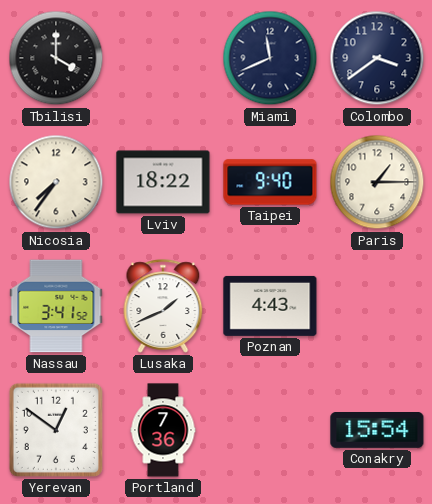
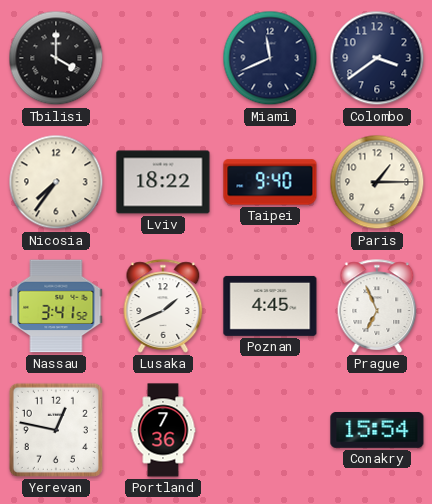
Poznan: 4:43 -> 4:45
Prague: none -> 6:56
Yerevan: 12:51 -> 12:47
